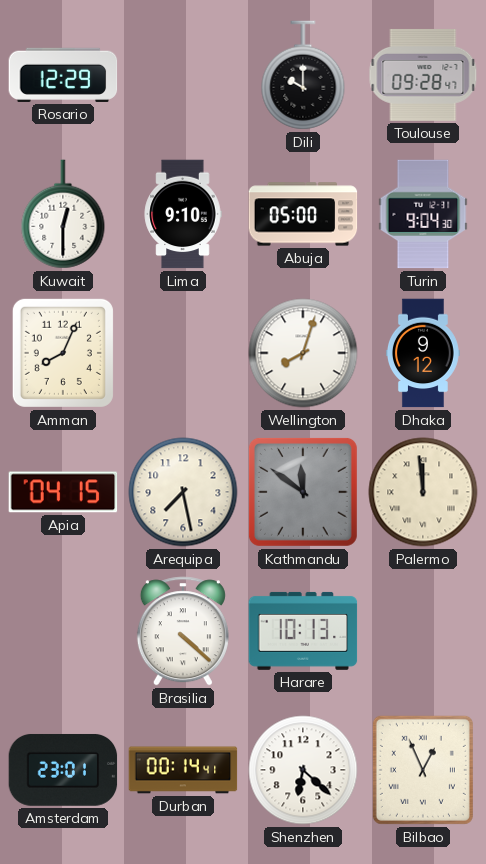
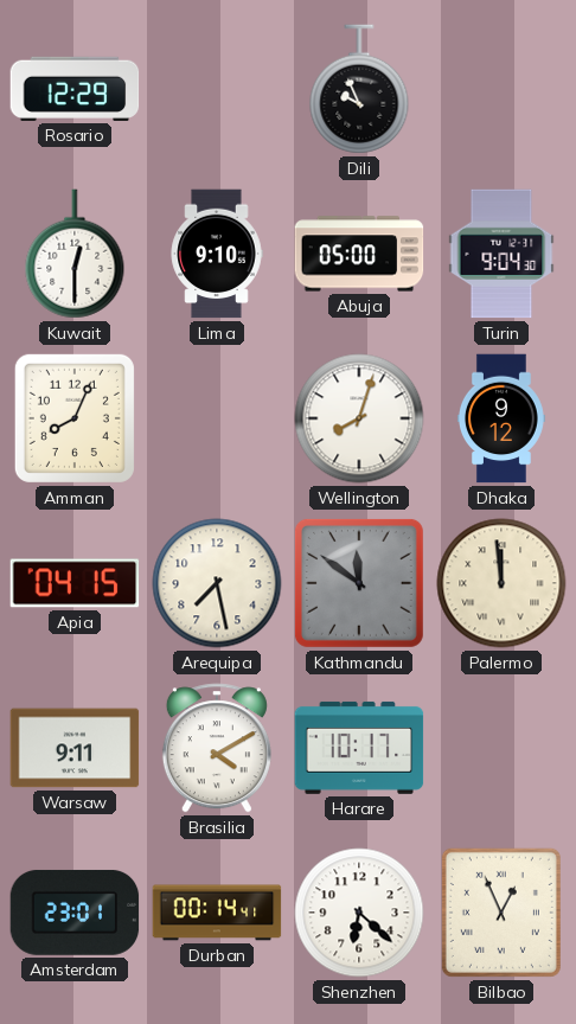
Dili: 10:00 -> 9:56
Toulouse: 09:28 -> none
Warsaw: none -> 9:11
Brasilia: 4:22 -> 4:10
Harare: 10:13 -> 10:17
